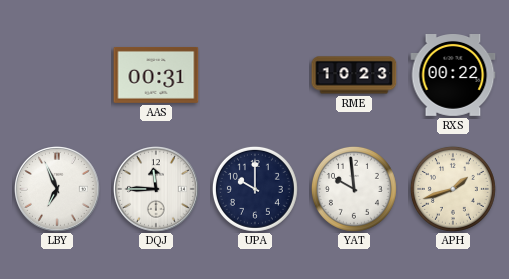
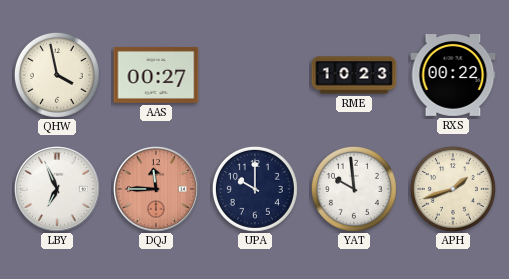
QHW: none -> 3:58
AAS: 00:31 -> 00:27
DQJ dial: white -> salmon
